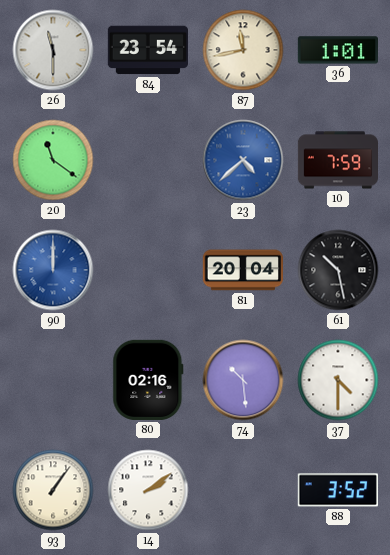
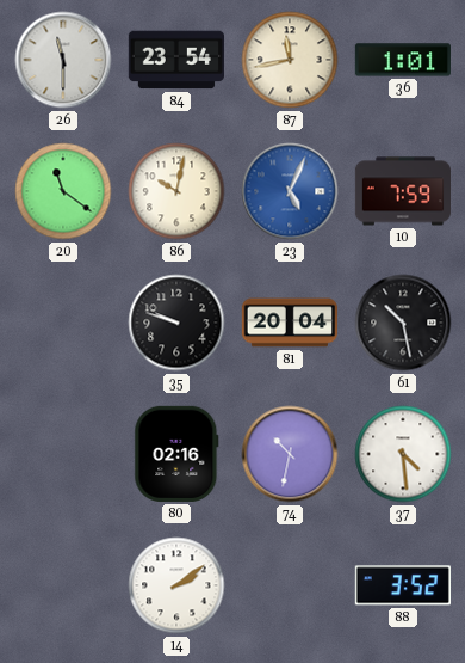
86: none -> 10:02
23: 4:38 -> 5:04
90: 12:00 -> none
35: none -> 9:48
74: 10:29 -> 10:32
37: 4:30 -> 4:29
93: 1:06 -> none
